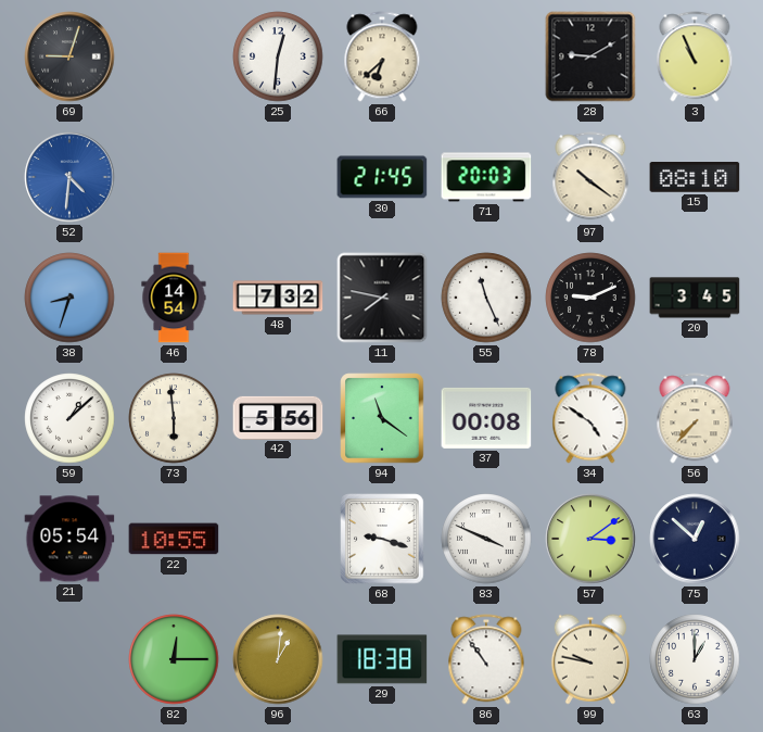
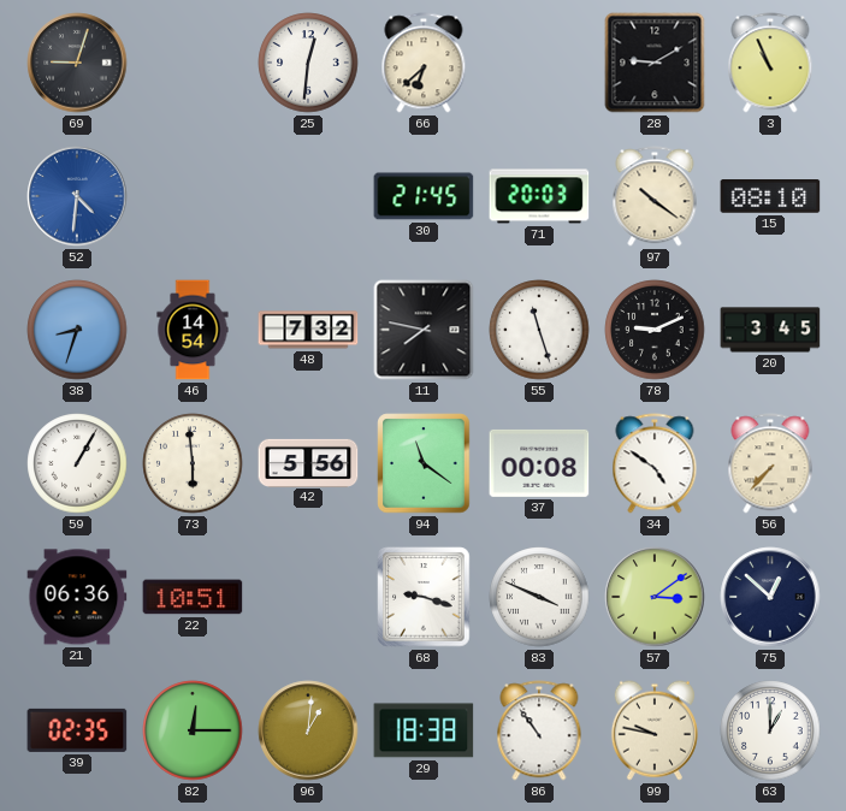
55: 11:26 -> 11:27
59: 1:08 -> 1:05
21: 05:54 -> 06:36
22: 10:55 -> 10:51
39: none -> 02:35
